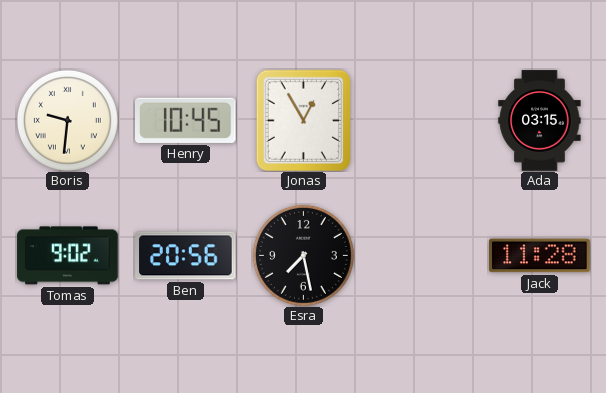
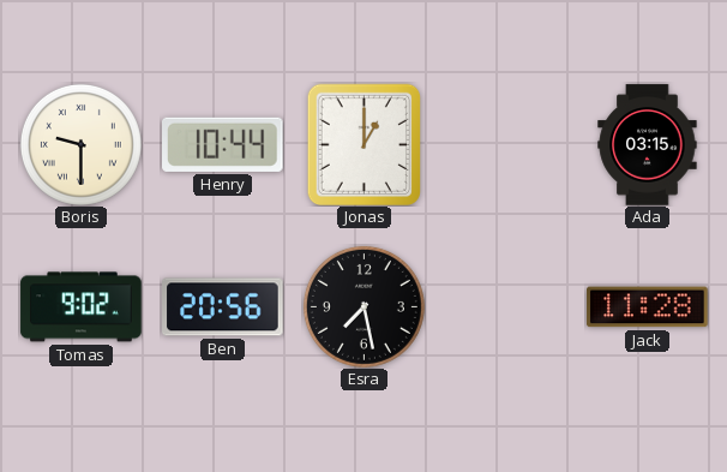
Boris: 9:31 -> 9:30
Henry: 10:45 -> 10:44
Jonas: 12:55 -> 1:00
